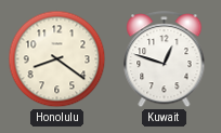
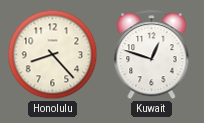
Honolulu: 8:21 -> 8:23
